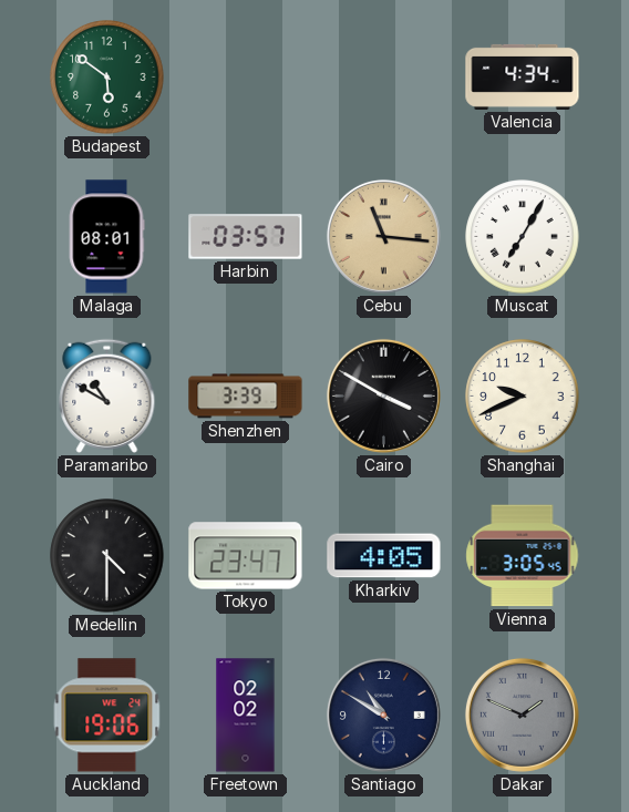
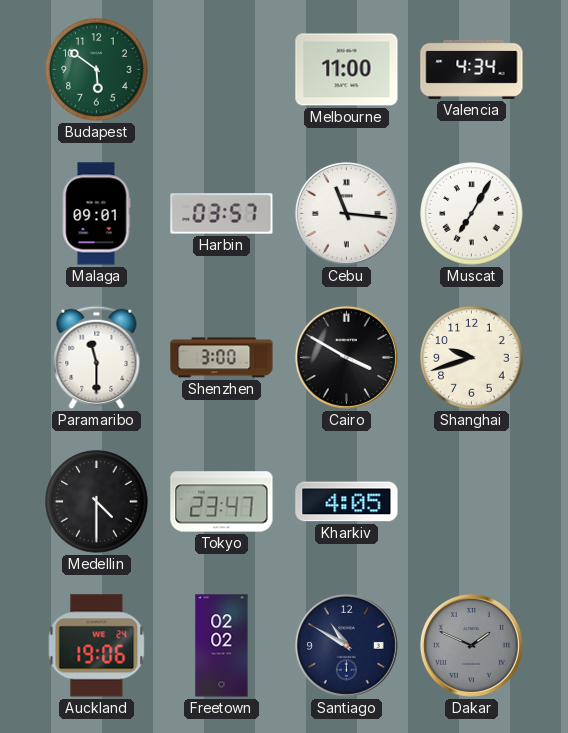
Melbourne: none -> 11:00
Malaga: 08:01 -> 09:01
Cebu dial: champagne -> white
Paramaribo: 10:50 -> 11:30
Shenzhen: 3:39 -> 3:00
Shanghai: 9:41 -> 9:42
Vienna: 3:05 -> none
